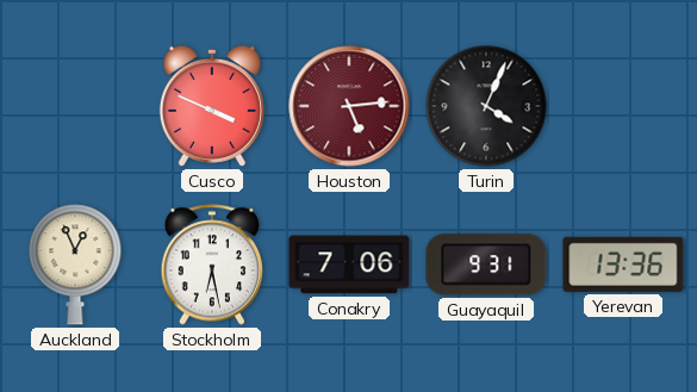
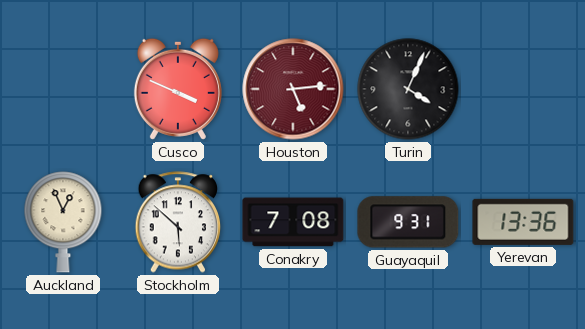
Stockholm: 6:28 -> 5:52
Conakry: 7:06 -> 7:08
